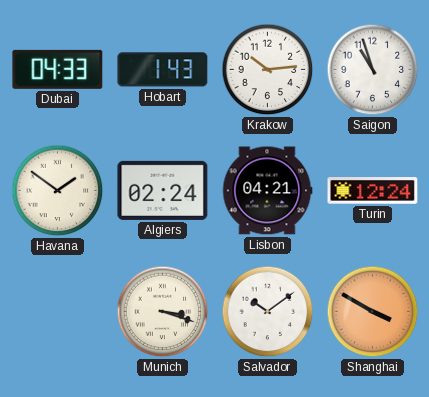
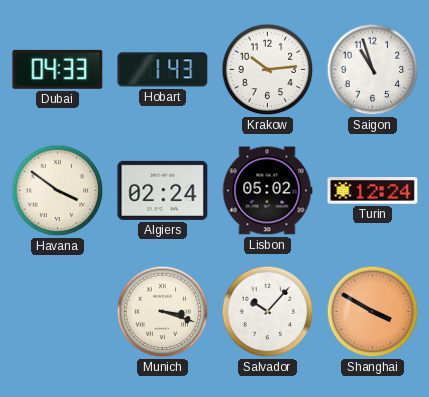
Havana: 1:51 -> 3:51
Lisbon: 04:21 -> 05:02
Salvador: 10:09 -> 10:07
